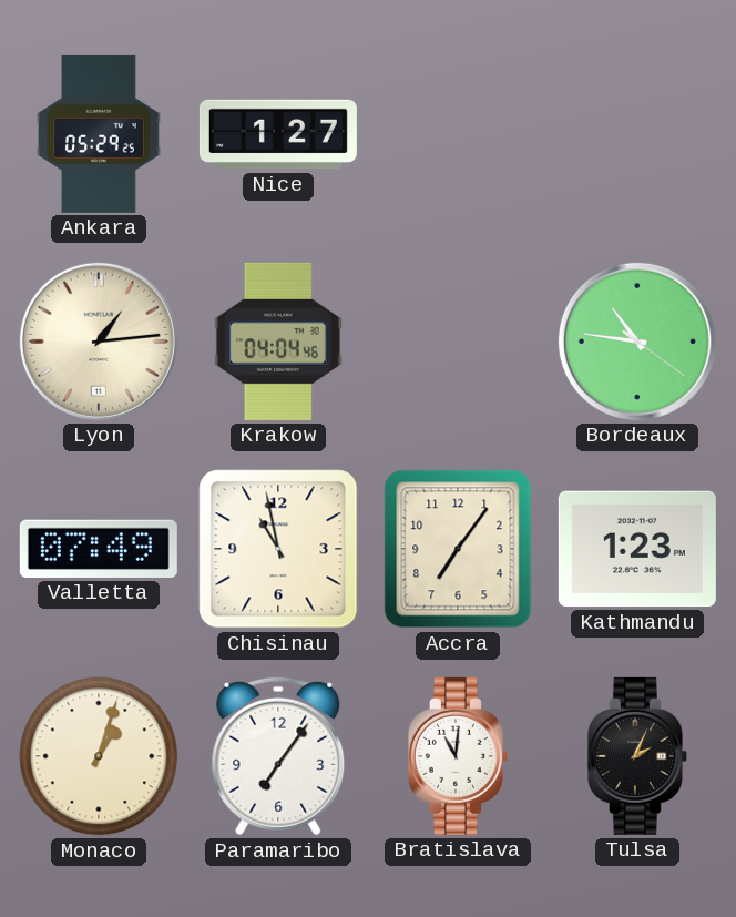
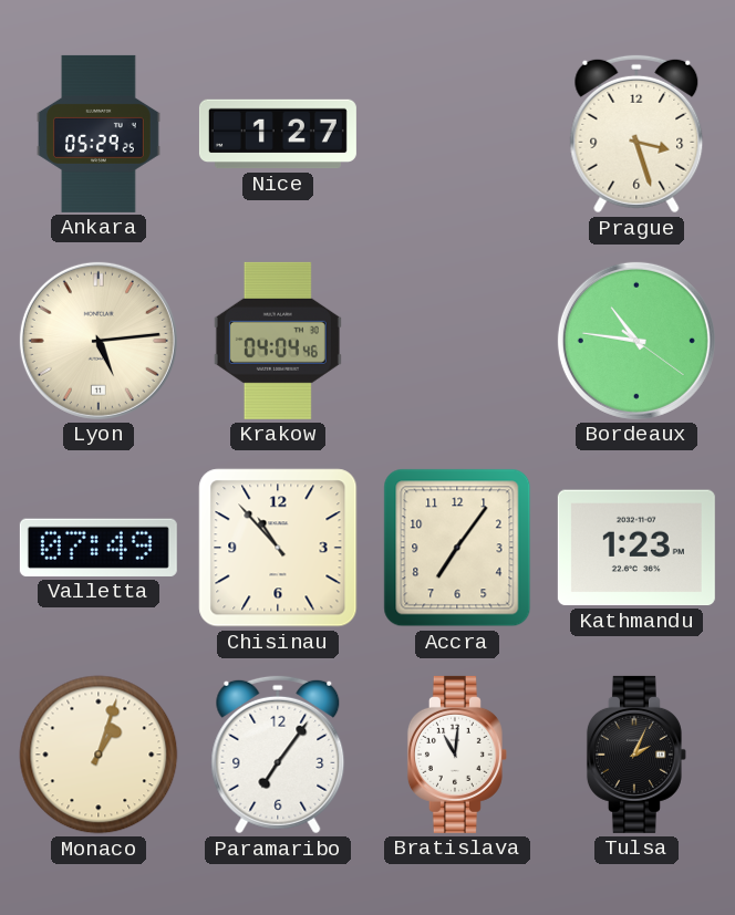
Prague: none -> 3:27
Lyon: 1:14 -> 5:14
Chisinau: 10:58 -> 10:53
